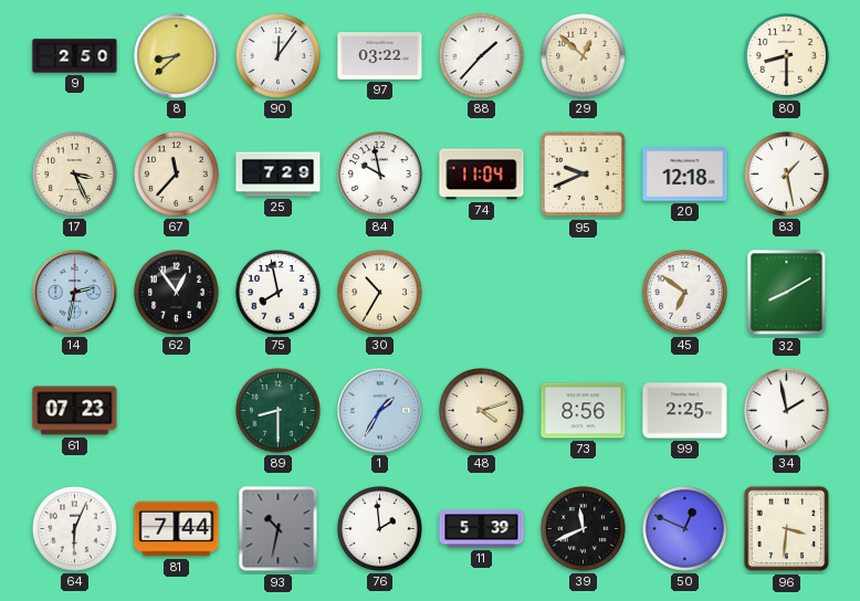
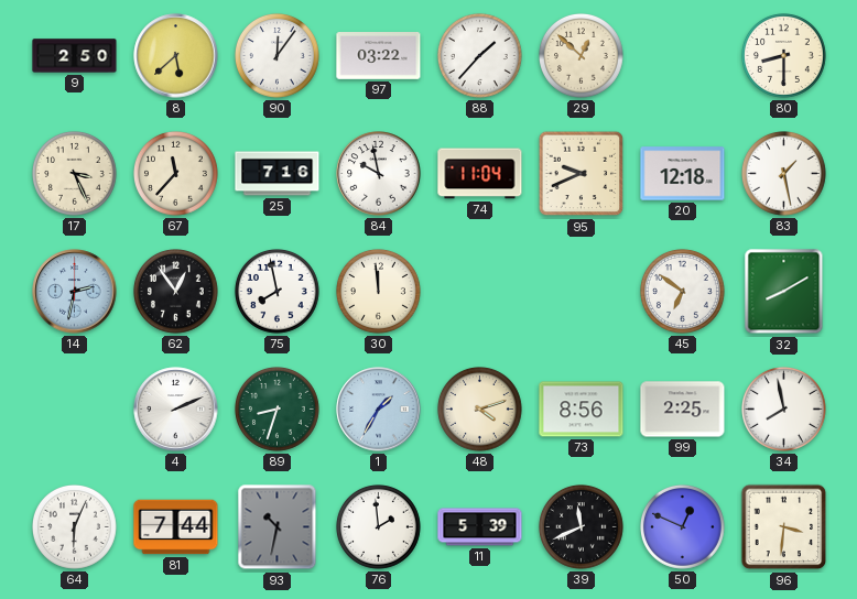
8: 8:38 -> 5:38
25: 7:29 -> 7:16
30: 10:35 -> 11:59
61: 07:23 -> none
4: none -> 2:11
89: 8:30 -> 8:33
34: 1:58 -> 7:58
